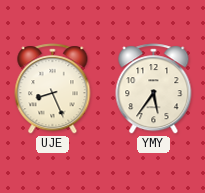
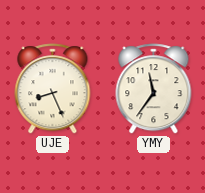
YMY: 5:36 -> 11:36
